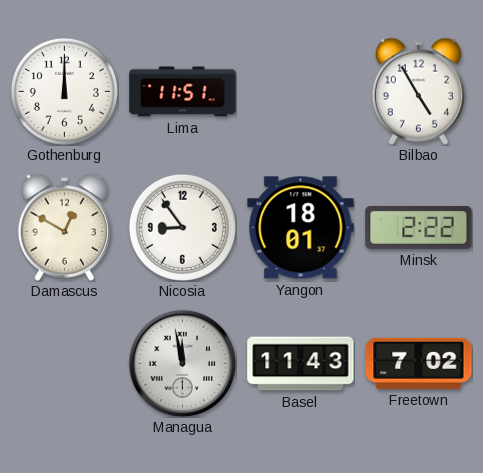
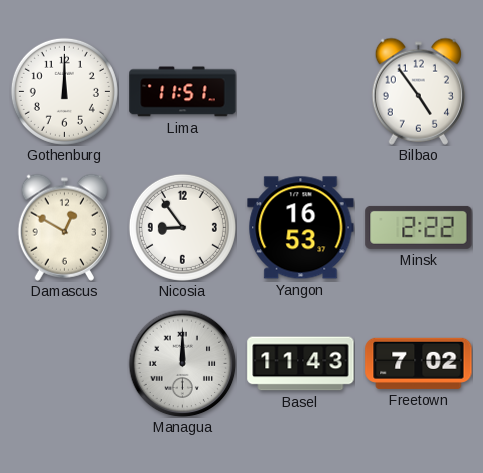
Bilbao: 4:55 -> 4:54
Yangon: 18:01 -> 16:53
Managua: 11:58 -> 12:00
